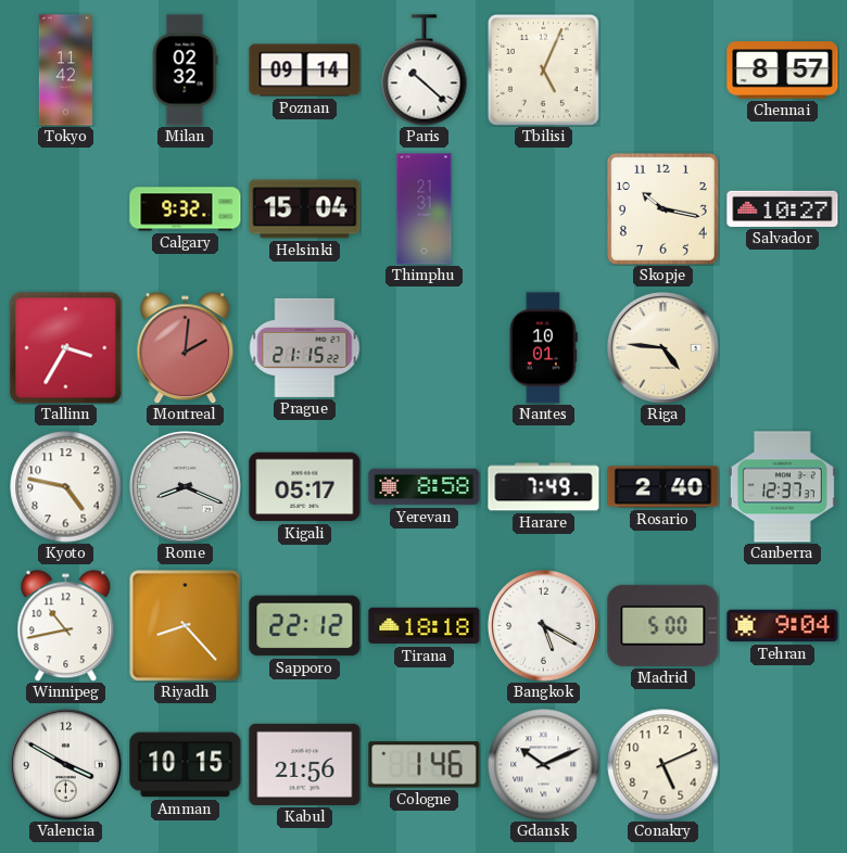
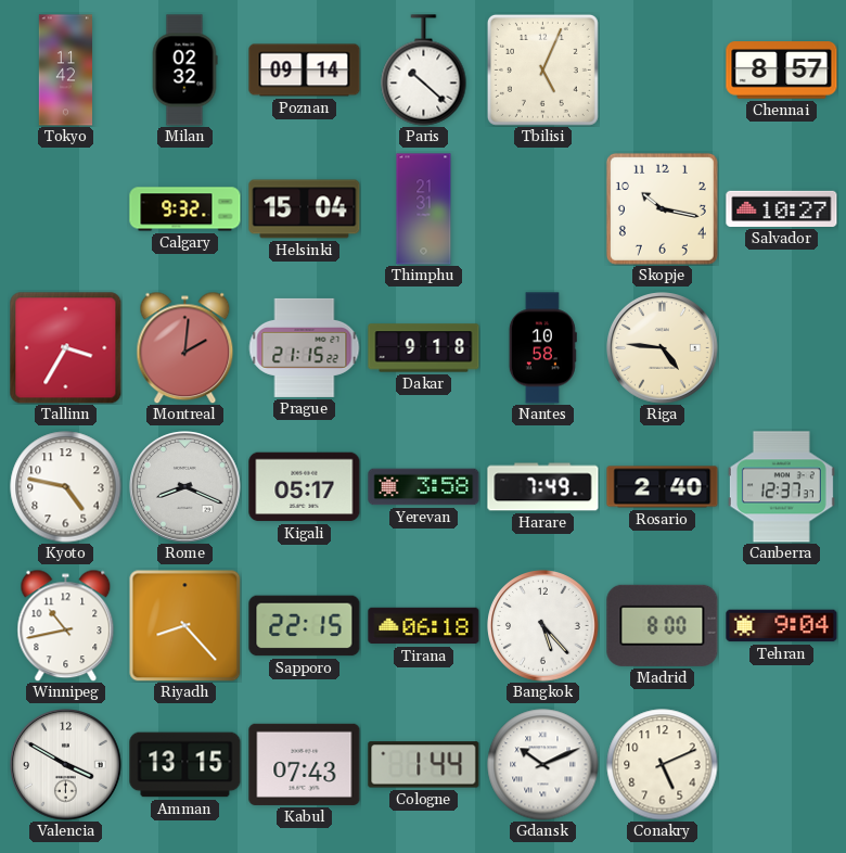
Dakar: none -> 9:18
Nantes: 10:01 -> 10:58
Yerevan: 8:58 -> 3:58
Sapporo: 22:12 -> 22:15
Tirana: 18:18 -> 06:18
Bangkok: 5:20 -> 5:23
Madrid: 5:00 -> 8:00
Amman: 10:15 -> 13:15
Kabul: 21:56 -> 07:43
Cologne: 1:46 -> 1:44
